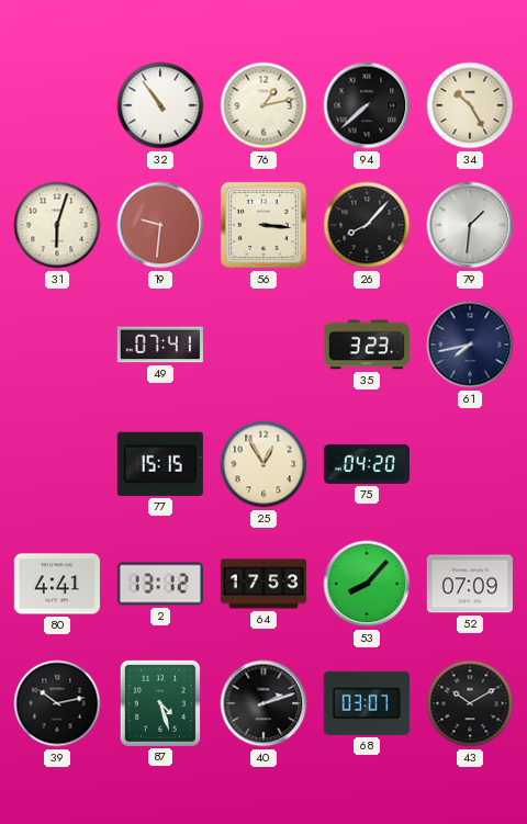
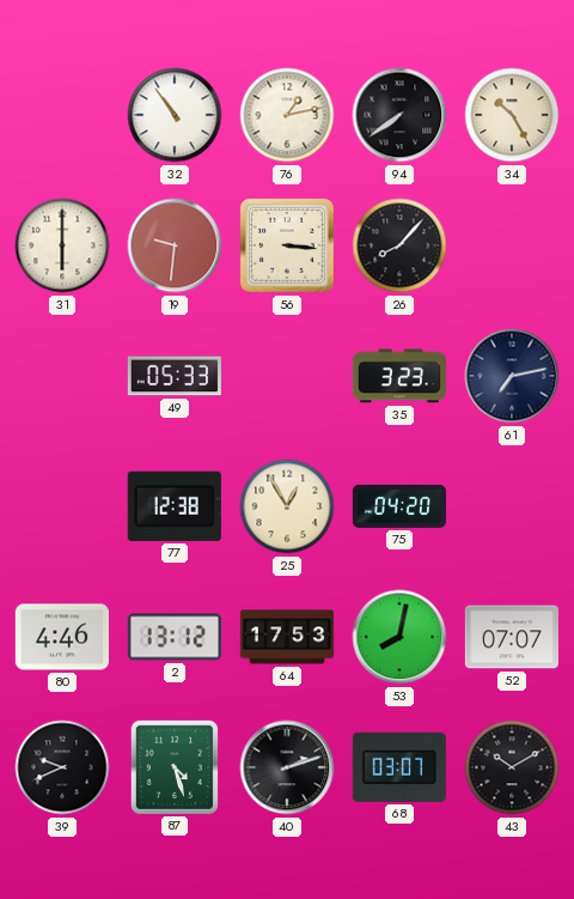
94: 7:38 -> 7:39
31: 6:03 -> 6:00
79: 1:31 -> none
49: 07:41 -> 05:33
61: 7:43 -> 7:13
77: 15:15 -> 12:38
80: 4:41 -> 4:46
53: 8:07 -> 8:02
52: 07:09 -> 07:07
39: 10:13 -> 9:41
